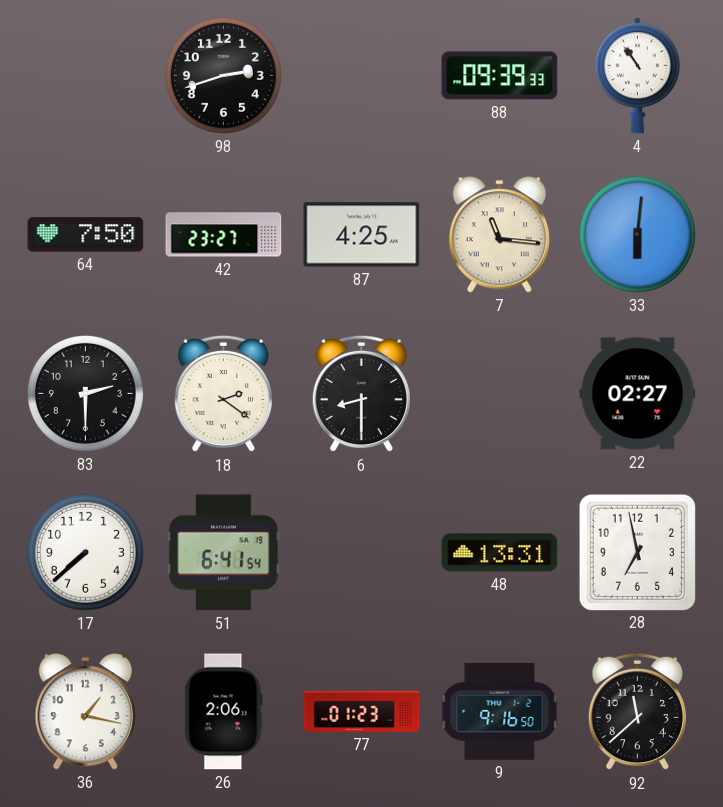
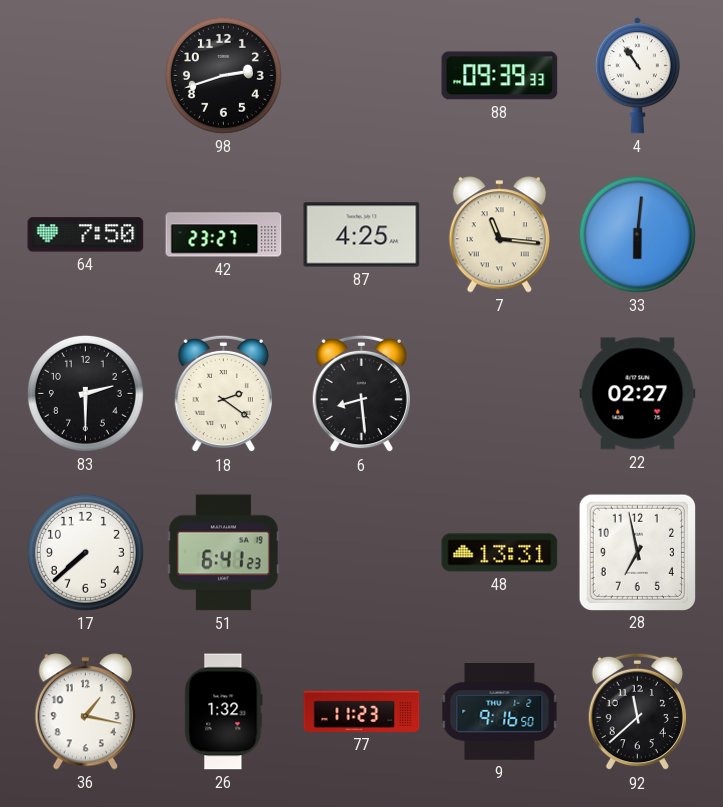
6: 8:30 -> 8:29
51: 6:41:54 -> 6:41:23
26: 2:06 -> 1:32
77: 01:23 -> 11:23
